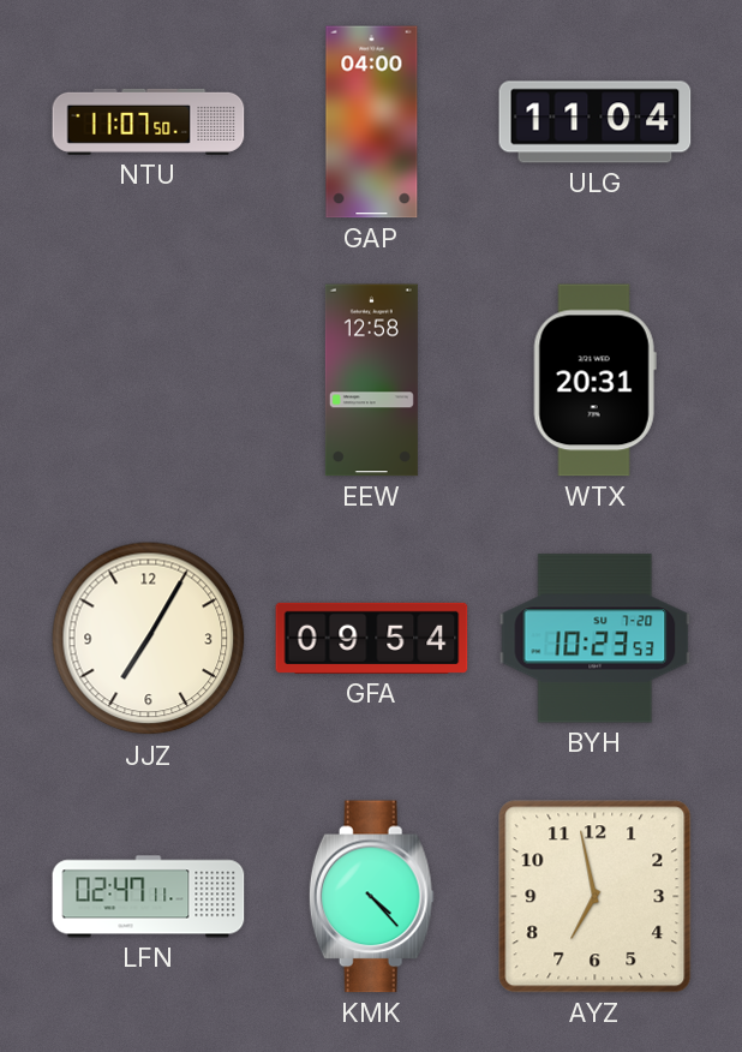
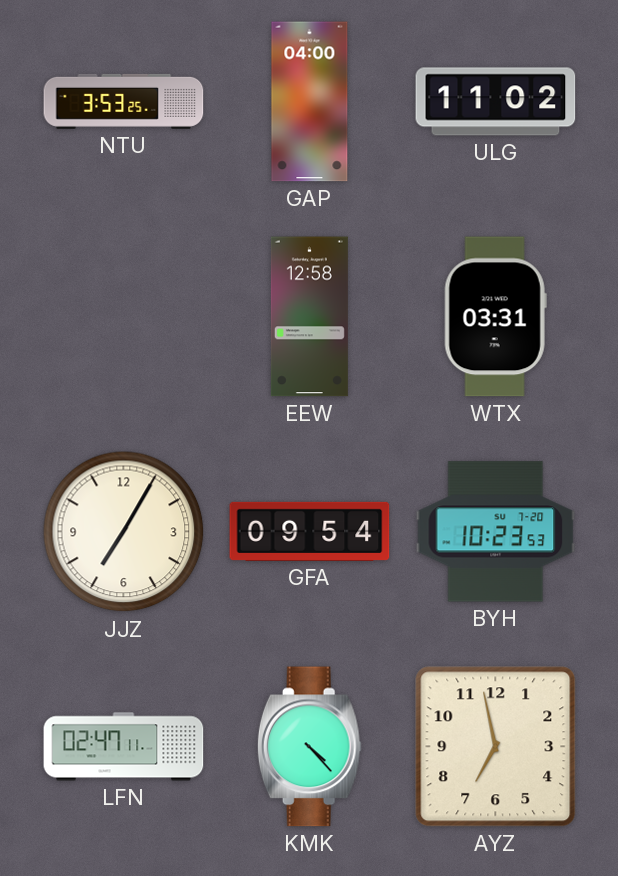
NTU: 11:07 -> 3:53
ULG: 11:04 -> 11:02
WTX: 20:31 -> 03:31
